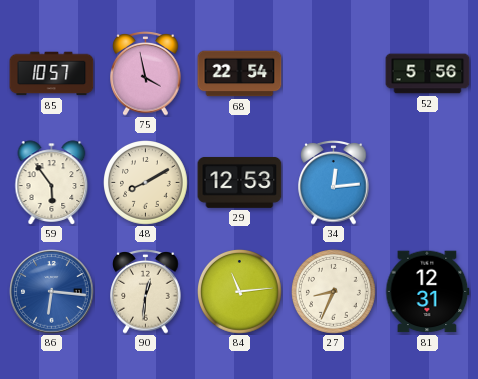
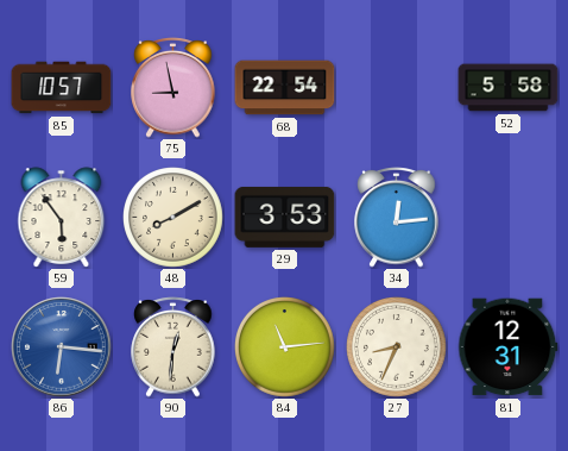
75: 3:58 -> 8:58
52: 5:56 -> 5:58
29: 12:53 -> 3:53
